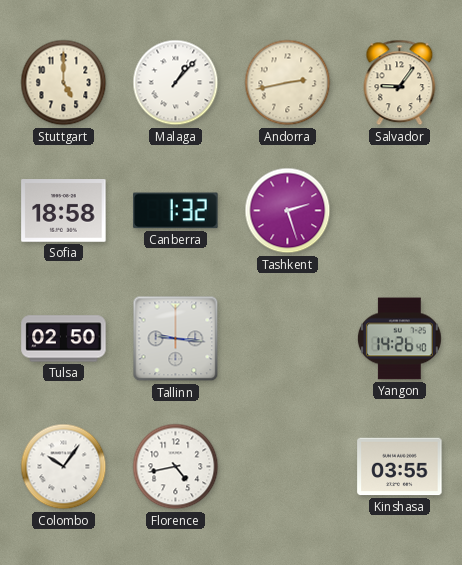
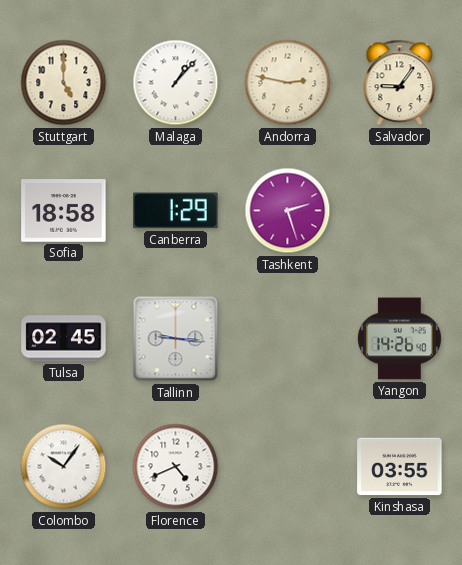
Andorra: 2:43 -> 2:47
Canberra: 1:32 -> 1:29
Tulsa: 02:50 -> 02:45
Florence: 4:43 -> 4:41
